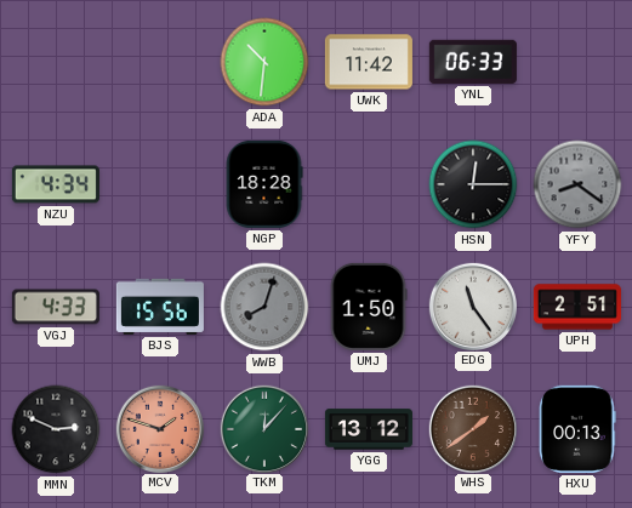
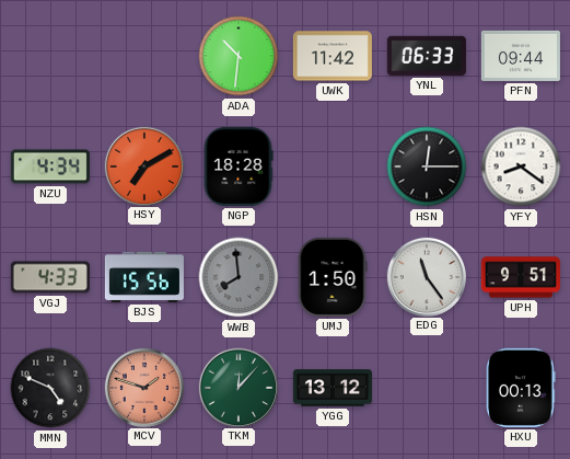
PFN: none -> 09:44
HSY: none -> 7:10
YFY dial: grey -> white
WWB: 8:03 -> 7:59
UPH: 2:51 -> 9:51
MMN: 2:49 -> 4:49
WHS: 1:39 -> none
